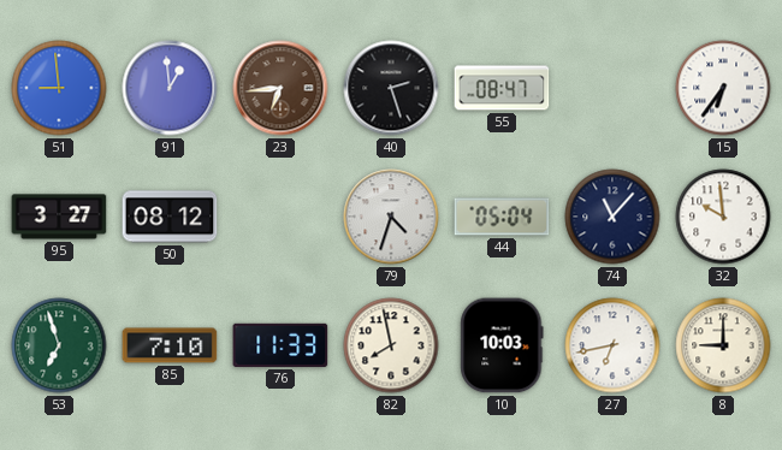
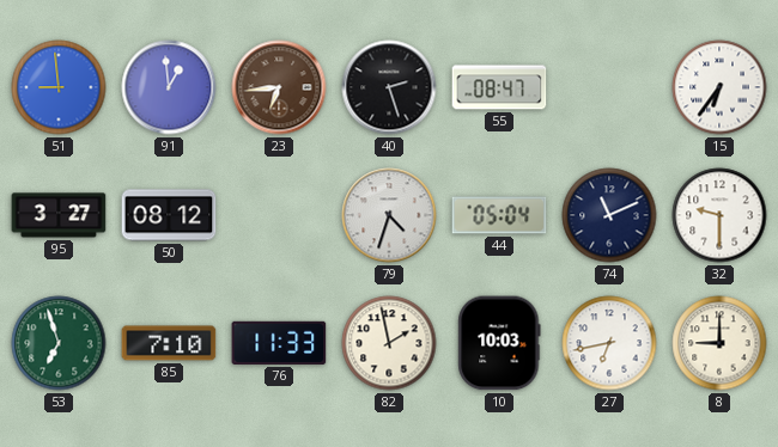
74: 11:07 -> 11:11
32: 9:59 -> 9:30
82: 7:58 -> 1:58
